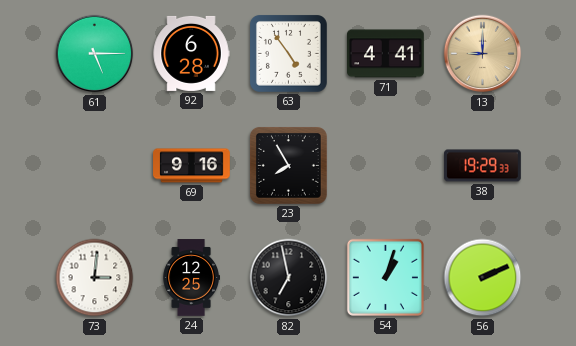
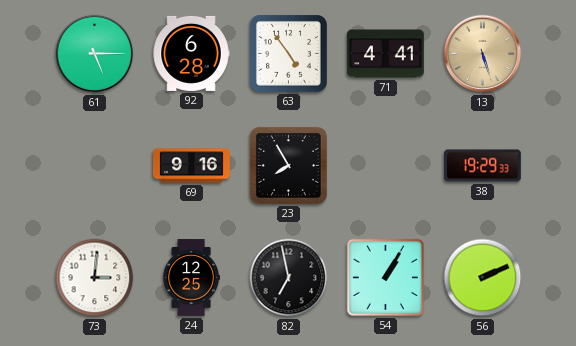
13: 9:00 -> 5:27
54: 1:03 -> 1:05
